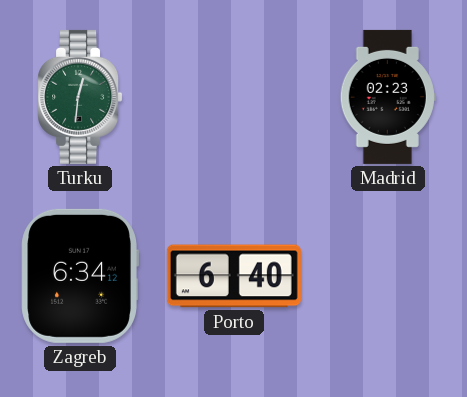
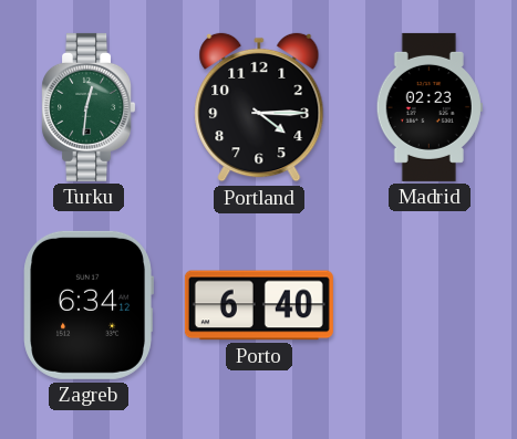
Portland: none -> 4:15
